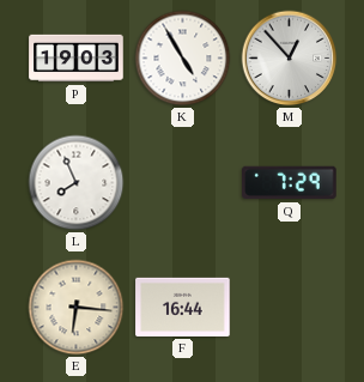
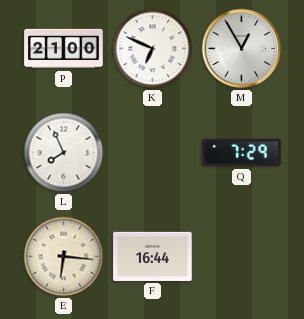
P: 19:03 -> 21:00
K: 4:55 -> 6:49
M: 12:53 -> 12:55
